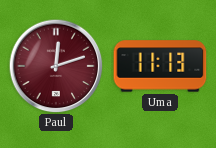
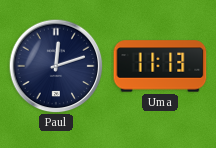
Paul dial: burgundy -> navy
